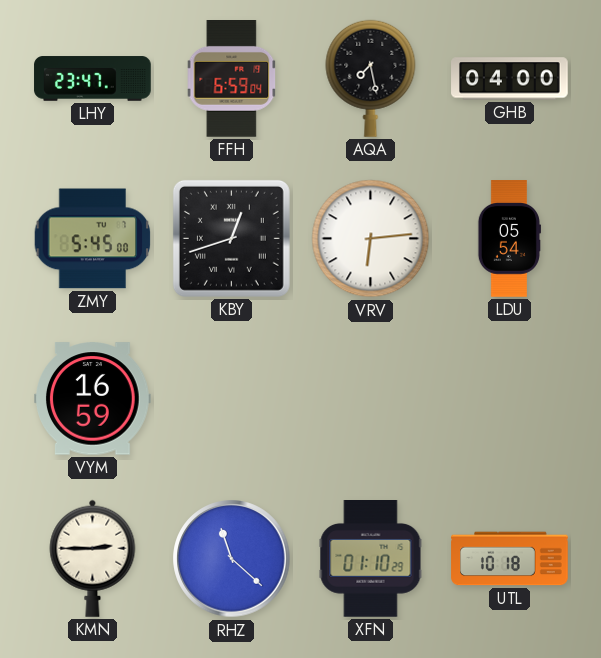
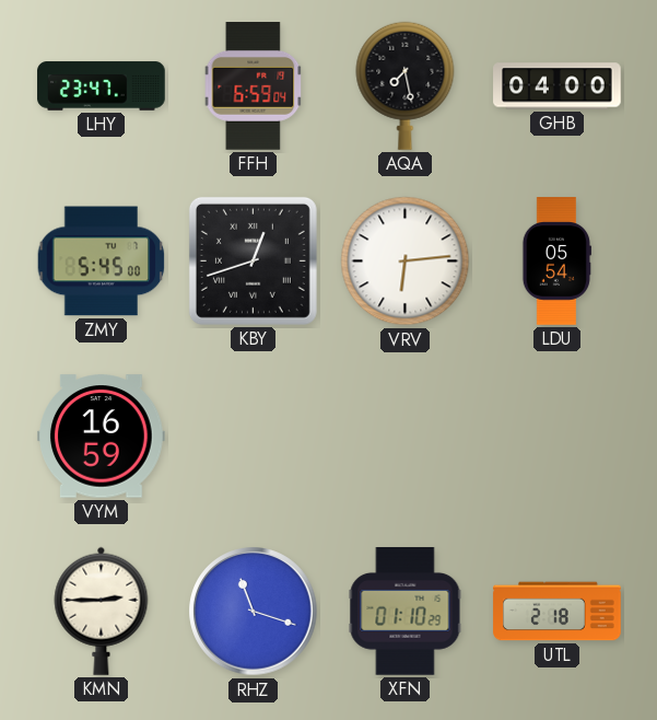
RHZ: 11:22 -> 11:18
UTL: 10:18 -> 2:18
